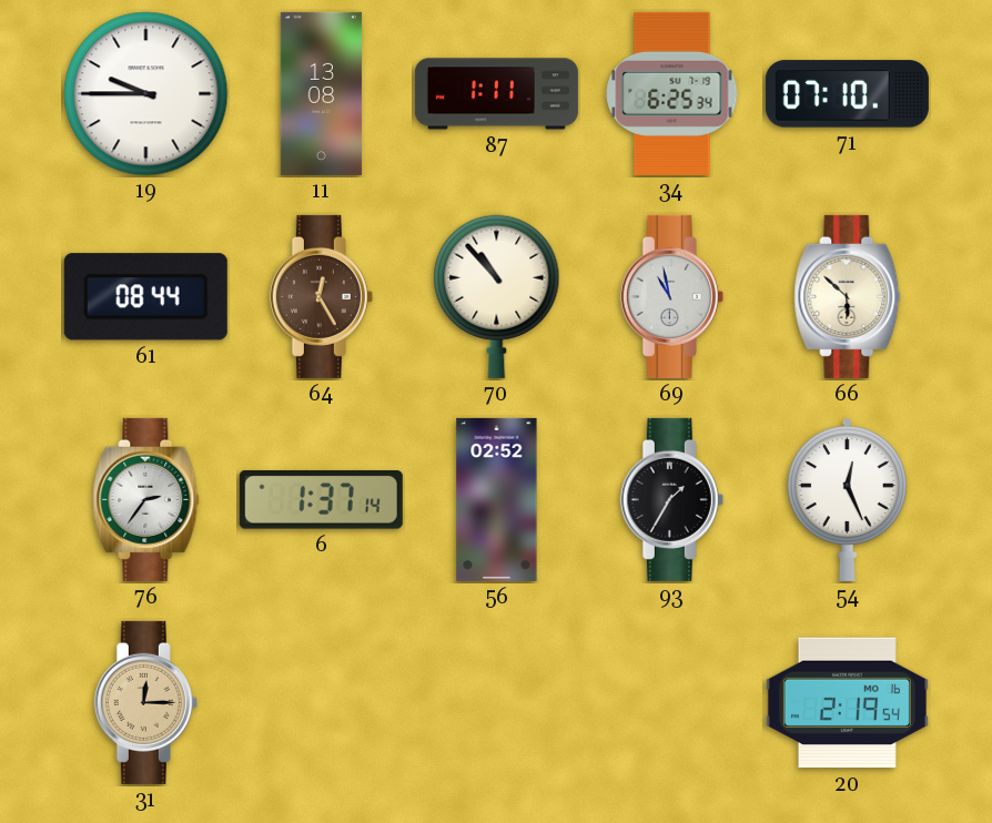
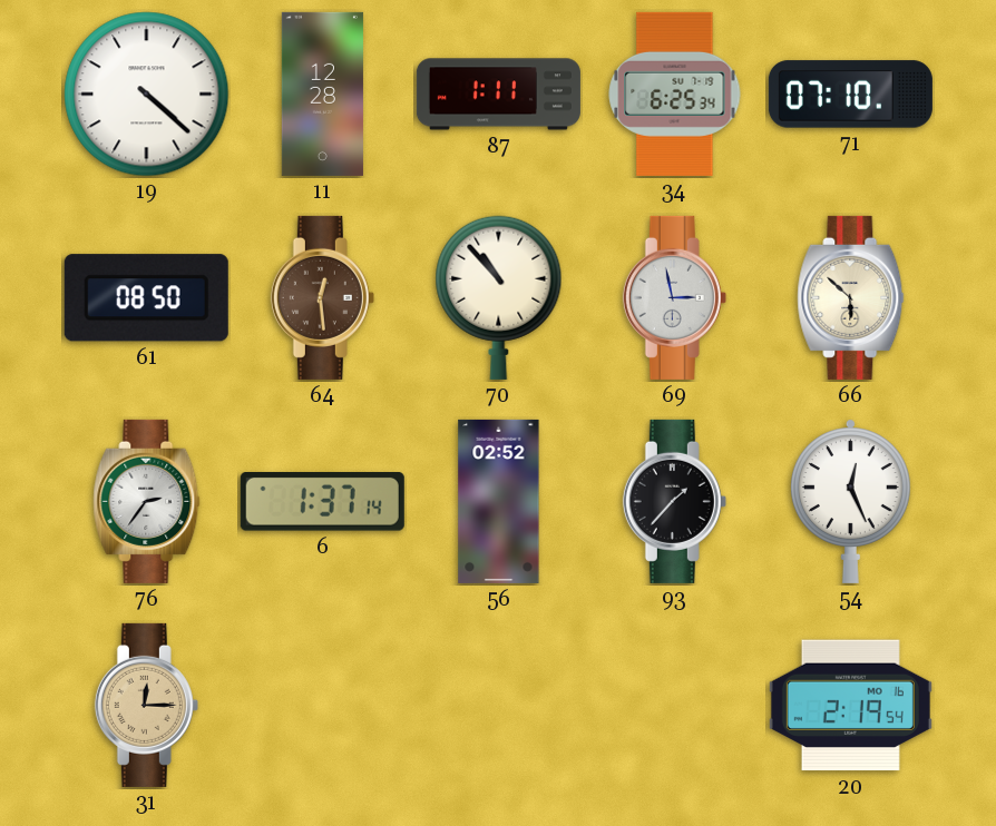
19: 9:45 -> 4:22
11: 13:08 -> 12:28
61: 08:44 -> 08:50
64: 12:25 -> 12:29
69: 10:58 -> 2:58
93: 1:35 -> 1:37
